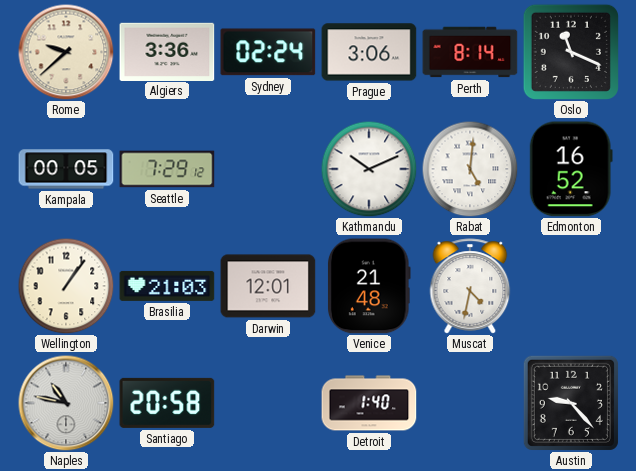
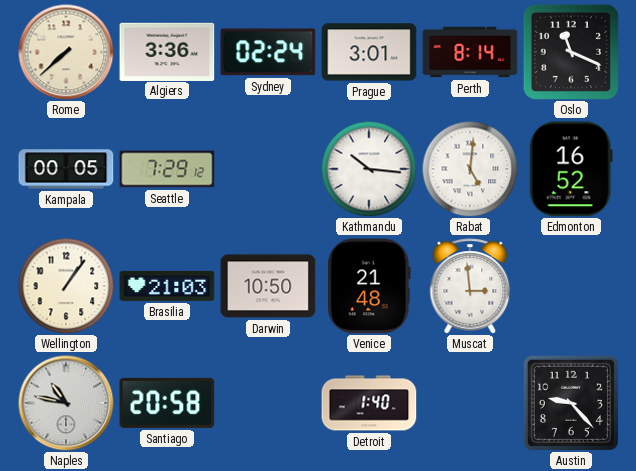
Rome: 9:38 -> 7:38
Prague: 3:06 -> 3:01
Kathmandu: 10:11 -> 10:16
Darwin: 12:01 -> 10:50
Muscat: 4:32 -> 2:59
